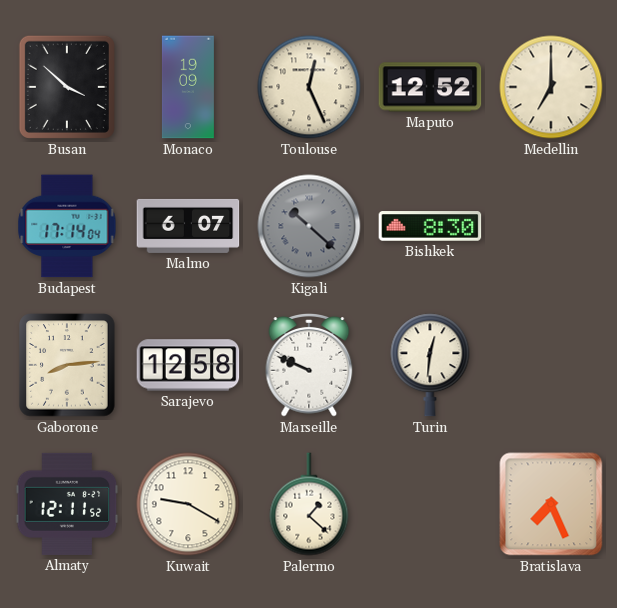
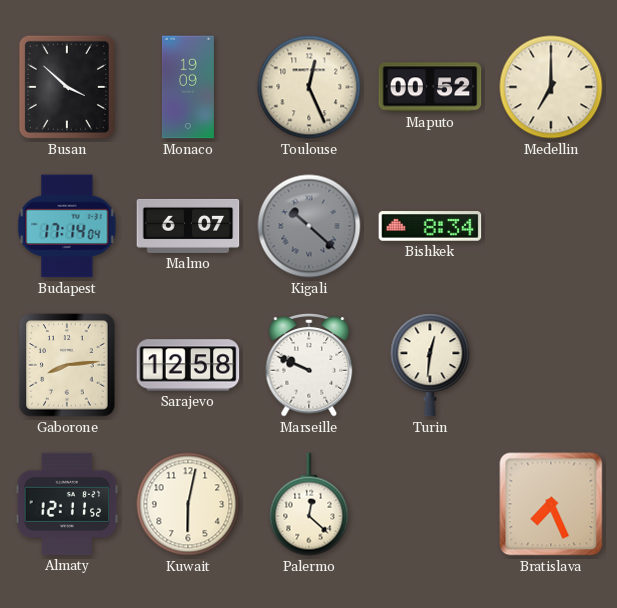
Maputo: 12:52 -> 00:52
Bishkek: 8:30 -> 8:34
Kuwait: 9:20 -> 6:02
Palermo: 1:22 -> 12:22
